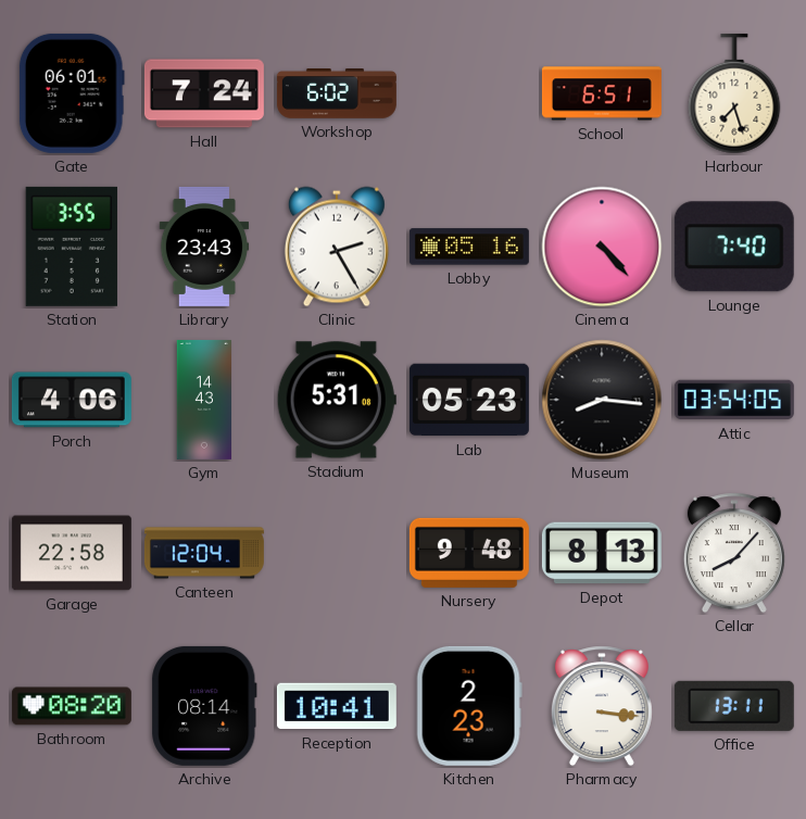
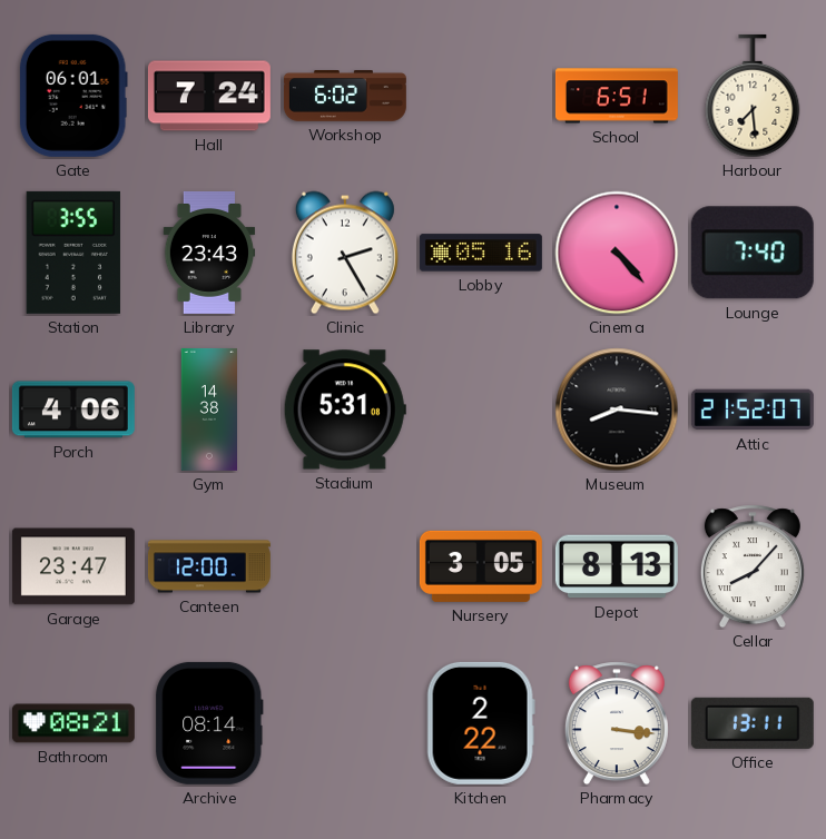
Harbour: 7:27 -> 7:29
Gym: 14:43 -> 14:38
Lab: 05:23 -> none
Attic: 03:54 -> 21:52
Garage: 22:58 -> 23:47
Canteen: 12:04 -> 12:00
Nursery: 9:48 -> 3:05
Bathroom: 08:20 -> 08:21
Reception: 10:41 -> none
Kitchen: 2:23 -> 2:22
